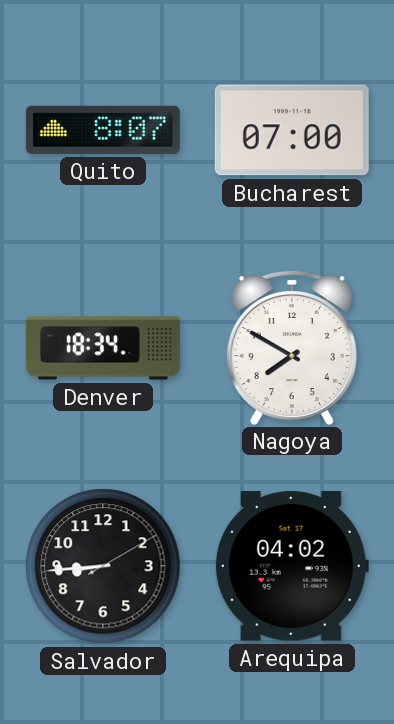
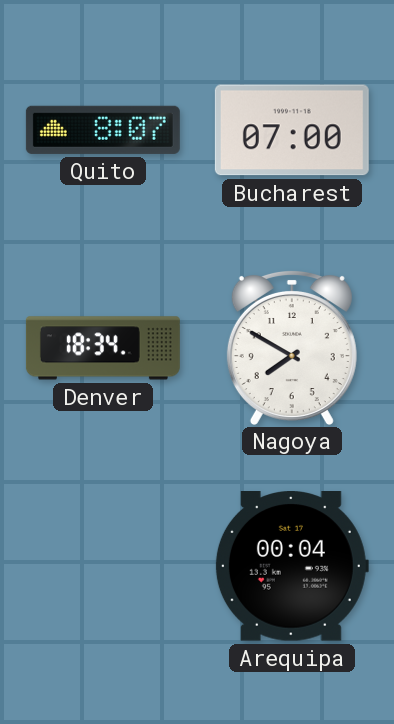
Salvador: 8:44 -> none
Arequipa: 04:02 -> 00:04
